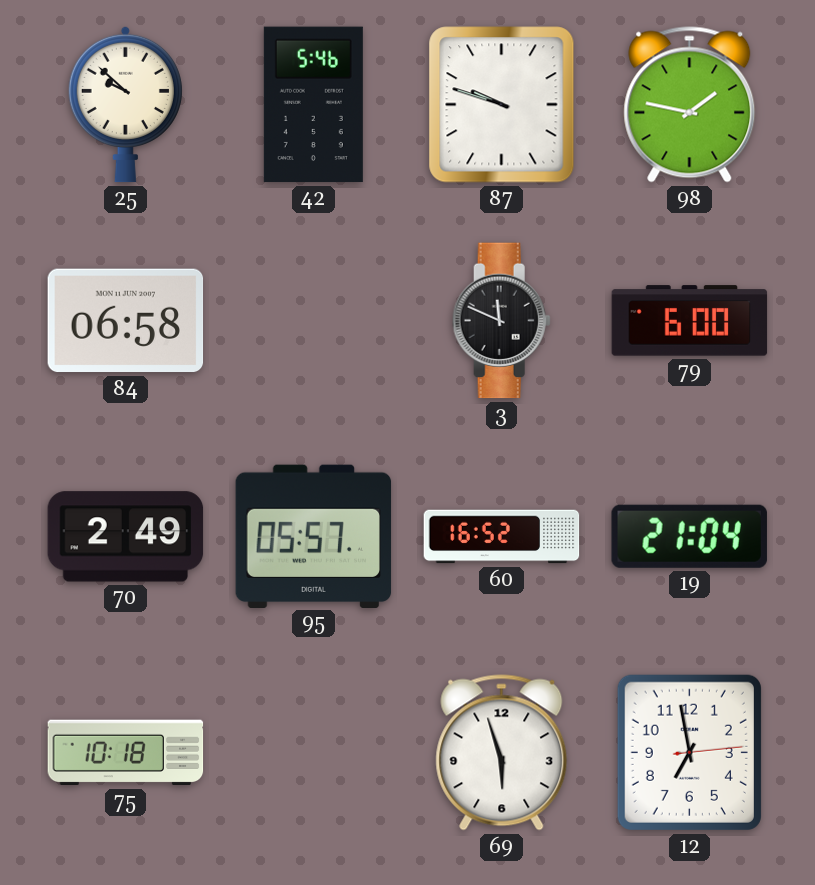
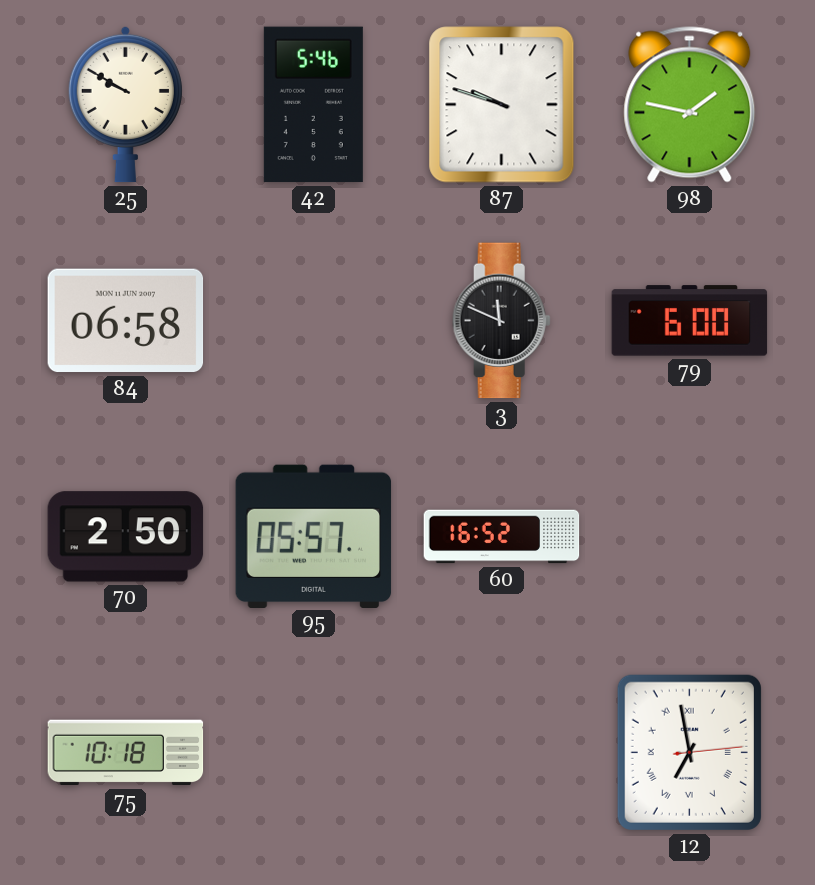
25: 9:52 -> 9:50
70: 2:49 -> 2:50
19: 21:04 -> none
69: 5:57 -> none
12 numerals: Arabic -> Roman
